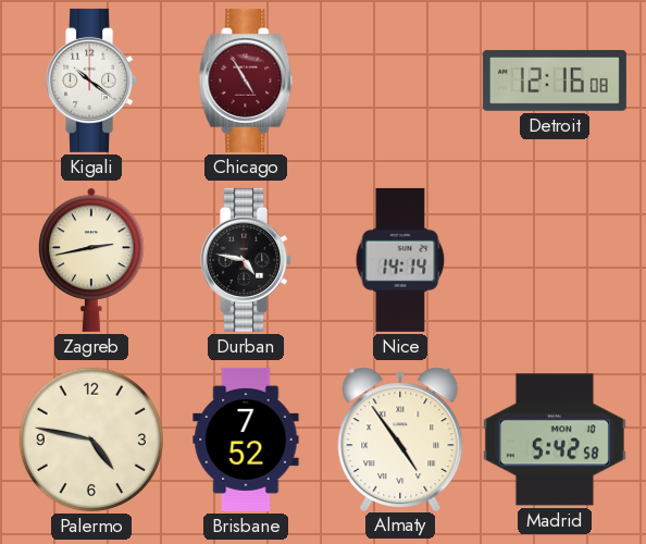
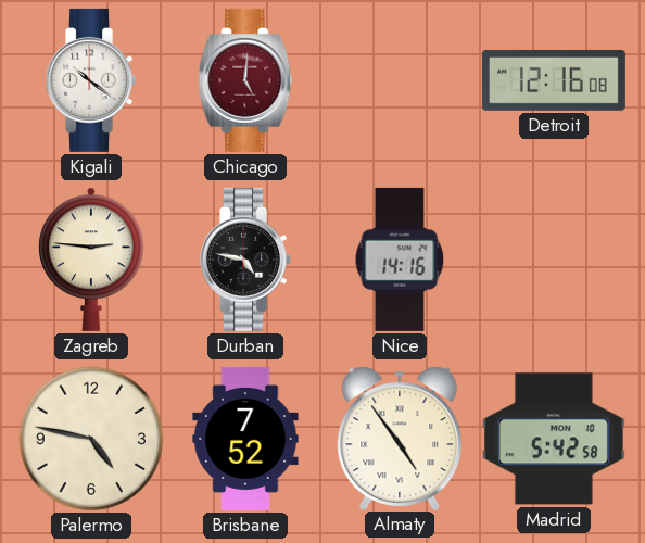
Chicago: 4:55 -> 5:01
Zagreb: 2:43 -> 2:46
Nice: 14:14 -> 14:16
